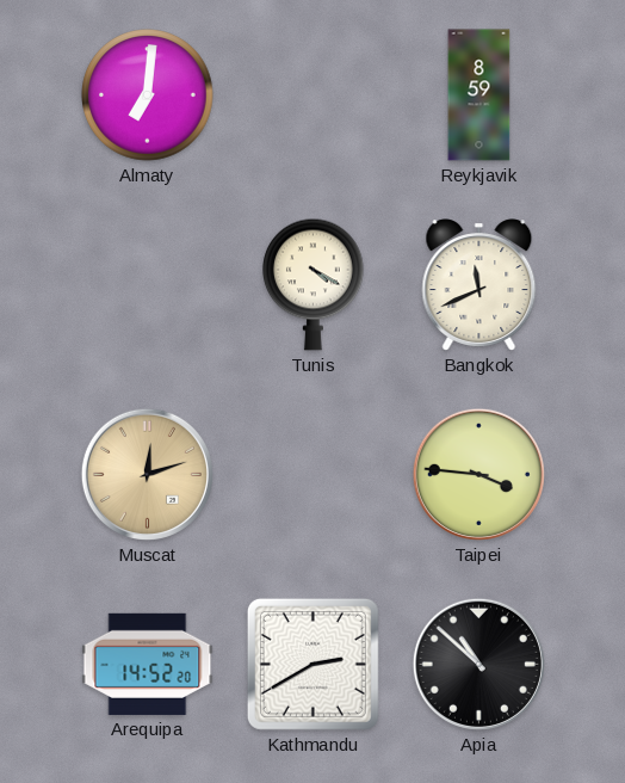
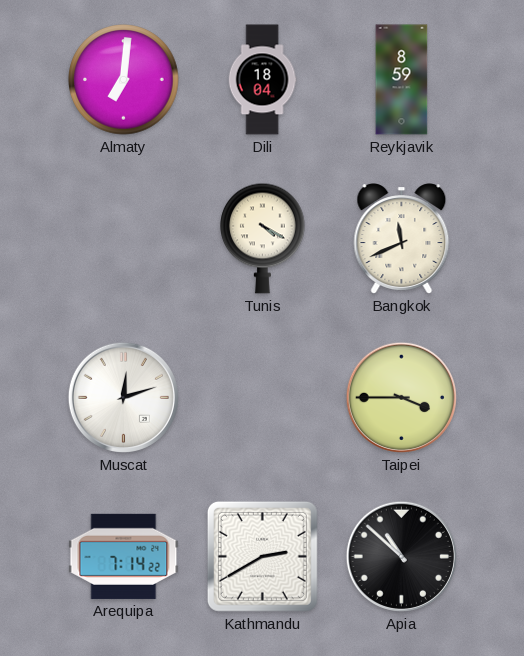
Dili: none -> 18:04
Muscat dial: champagne -> white
Taipei: 3:46 -> 3:45
Arequipa: 14:52 -> 7:14
